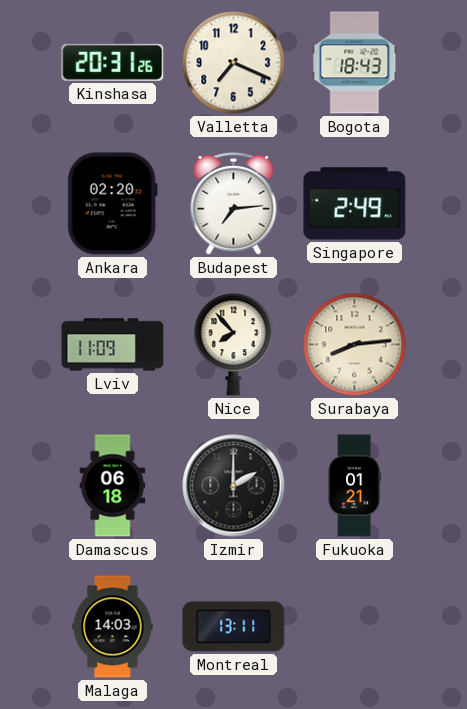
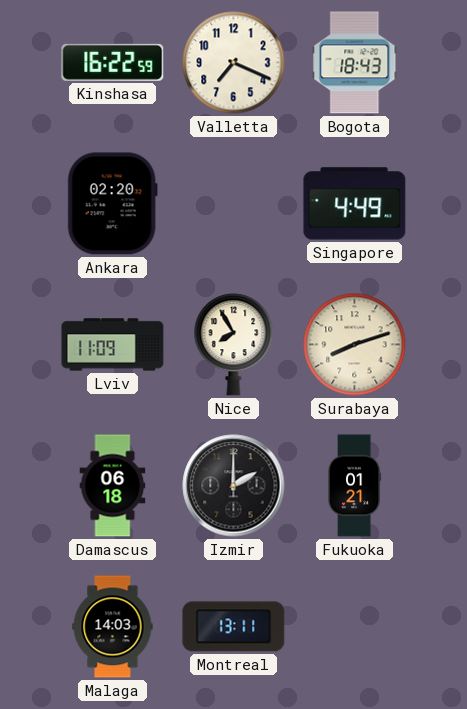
Kinshasa: 20:31 -> 16:22
Budapest: 7:14 -> none
Singapore: 2:49 -> 4:49
Nice: 7:53 -> 7:55
Surabaya: 8:14 -> 8:12
